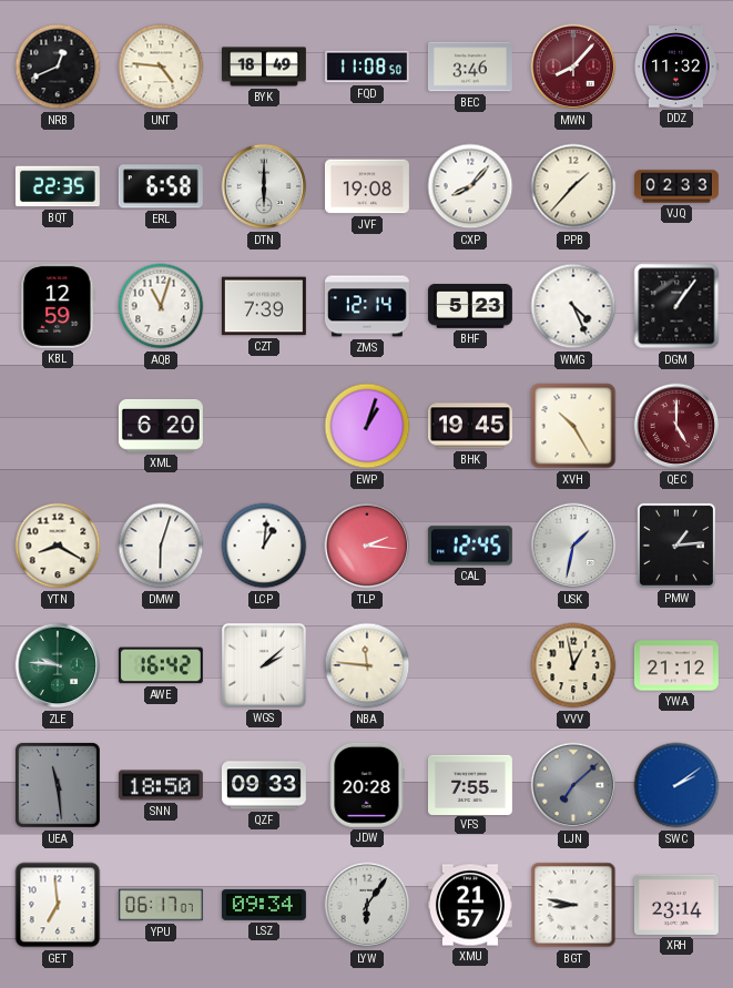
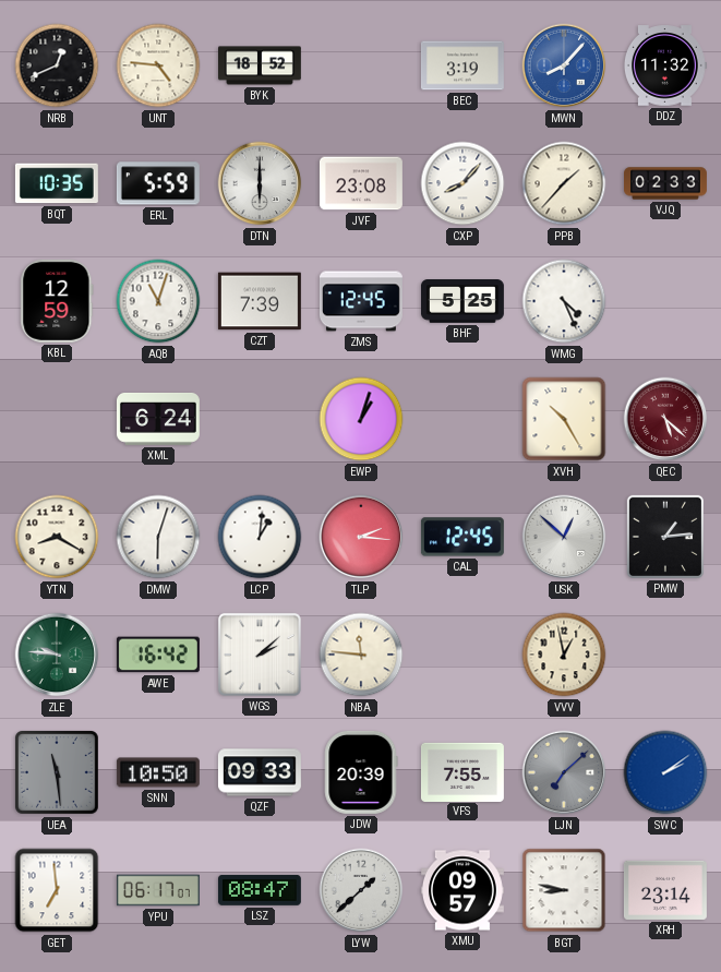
BYK: 18:49 -> 18:52
FQD: 11:08 -> none
BEC: 3:46 -> 3:19
MWN dial: burgundy -> blue
BQT: 22:35 -> 10:35
ERL: 6:58 -> 5:59
JVF: 19:08 -> 23:08
ZMS: 12:14 -> 12:45
BHF: 5:23 -> 5:25
DGM: 1:06 -> none
XML: 6:20 -> 6:24
BHK: 19:45 -> none
QEC: 5:00 -> 5:22
USK: 1:32 -> 12:52
YWA: 21:12 -> none
SNN: 18:50 -> 10:50
JDW: 20:28 -> 20:39
LSZ: 09:34 -> 08:47
LYW: 6:06 -> 1:38
XMU: 21:57 -> 09:57
